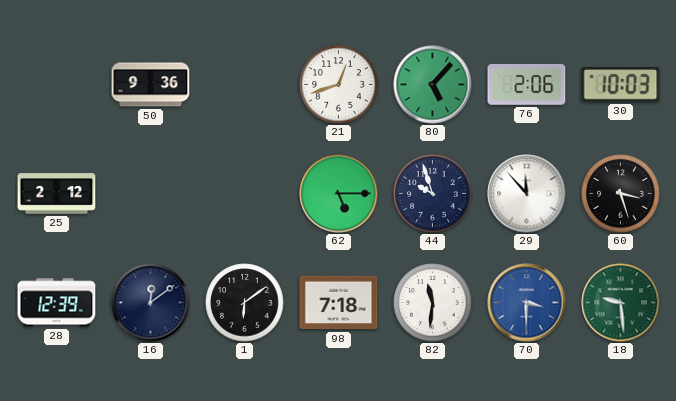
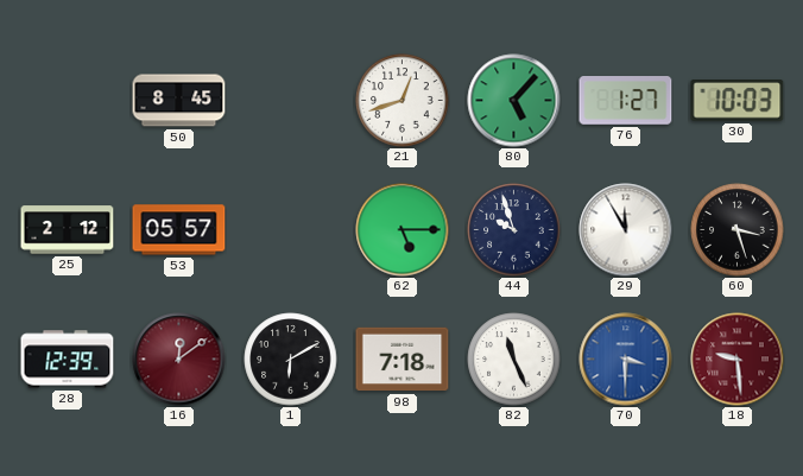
50: 9:36 -> 8:45
76: 2:06 -> 1:27
53: none -> 05:57
29: 11:53 -> 11:55
16 dial: navy -> burgundy
1: 6:09 -> 6:10
82: 11:31 -> 11:26
18 dial: green -> burgundy
